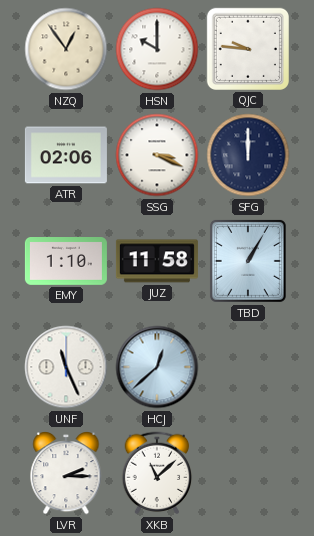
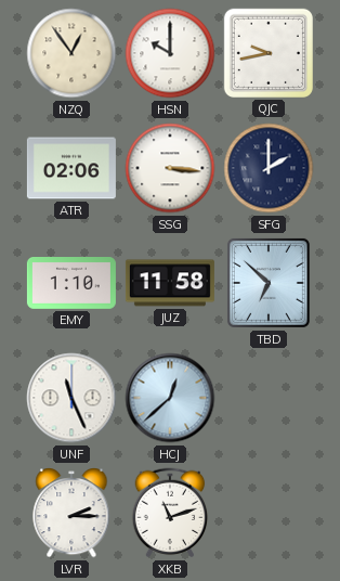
QJC: 9:46 -> 9:43
SSG: 3:19 -> 3:16
SFG: 12:00 -> 2:00
TBD: 1:05 -> 6:52
XKB: 11:08 -> 11:12
